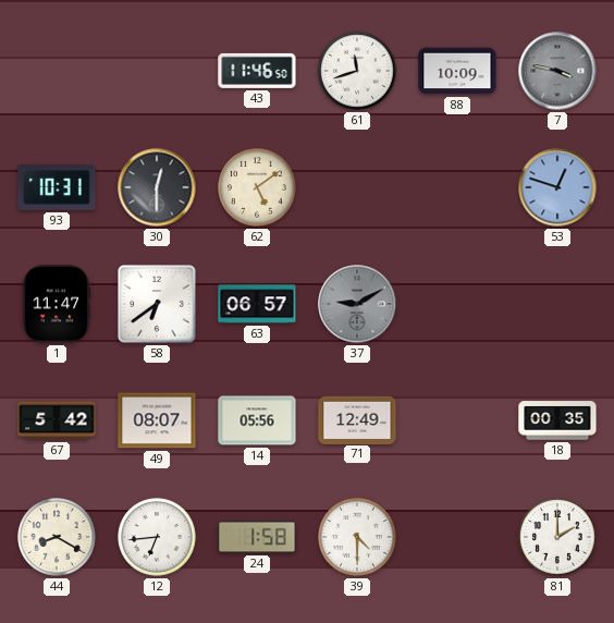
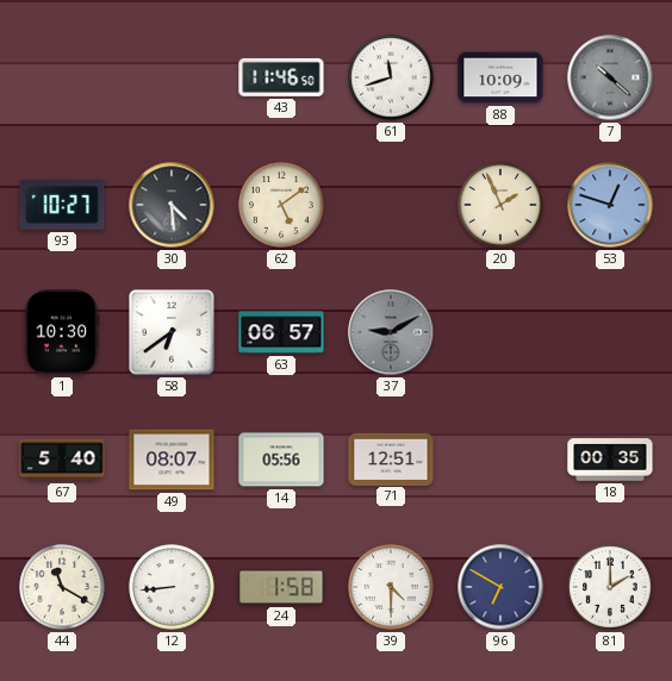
7: 3:47 -> 10:22
93: 10:31 -> 10:27
30: 12:30 -> 4:29
20: none -> 1:56
1: 11:47 -> 10:30
67: 5:42 -> 5:40
71: 12:49 -> 12:51
44: 8:20 -> 11:20
12: 6:44 -> 8:44
96: none -> 6:50
